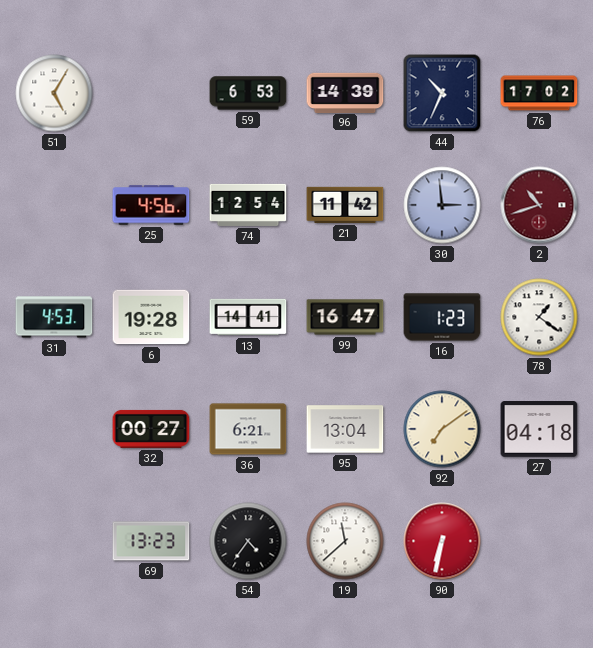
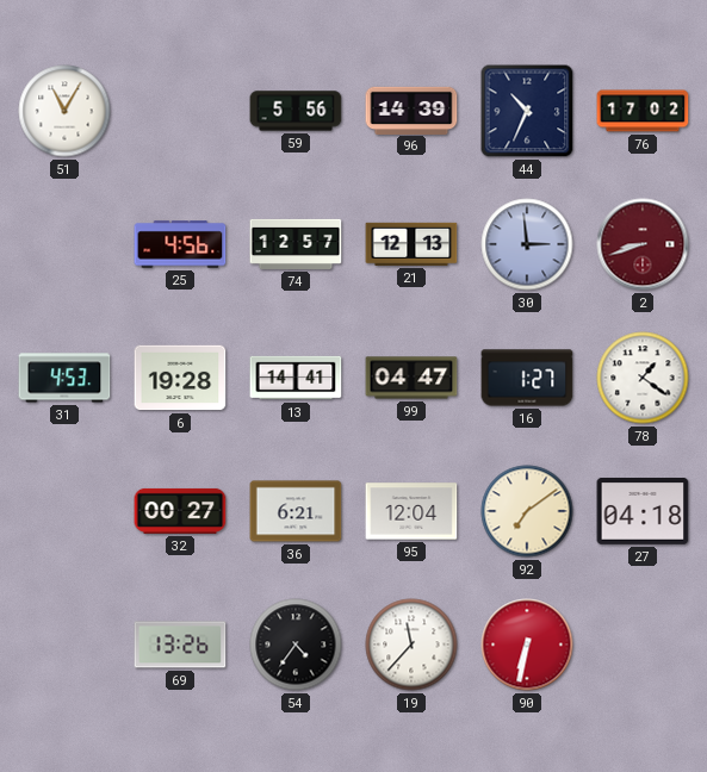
51: 5:05 -> 11:05
59: 6:53 -> 5:56
74: 12:54 -> 12:57
21: 11:42 -> 12:13
2: 10:42 -> 8:42
99: 16:47 -> 04:47
16: 1:23 -> 1:27
95: 13:04 -> 12:04
69: 13:23 -> 13:26
19: 11:38 -> 11:37
